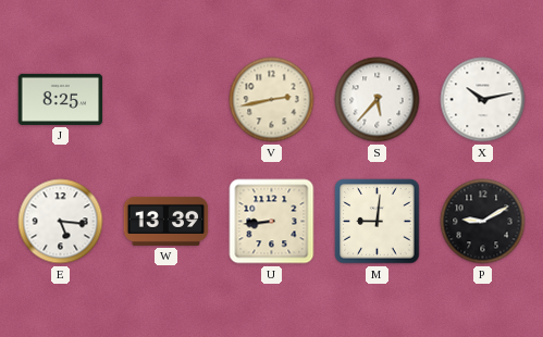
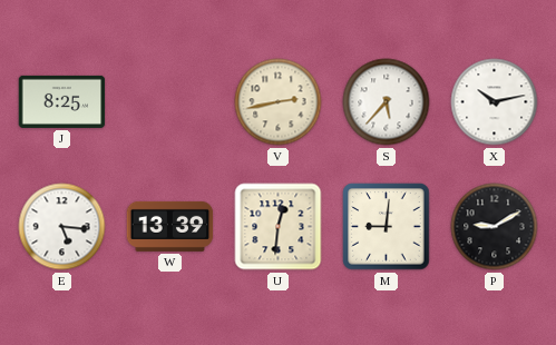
U: 8:44 -> 12:31
